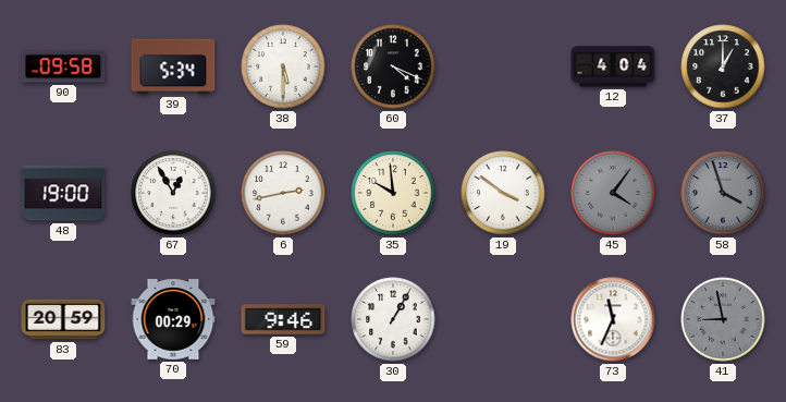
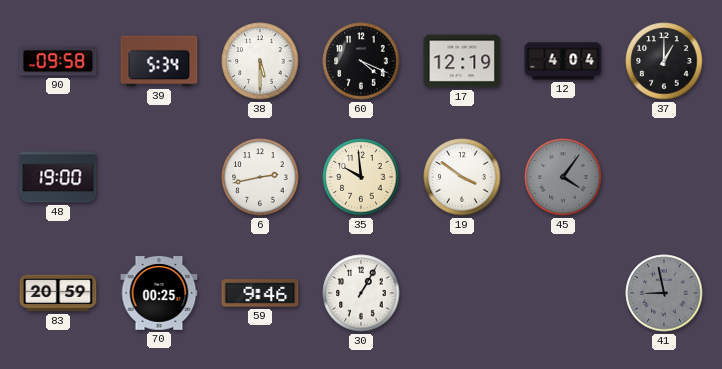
17: none -> 12:19
67: 12:55 -> none
58: 3:57 -> none
70: 00:29 -> 00:25
73: 11:34 -> none
